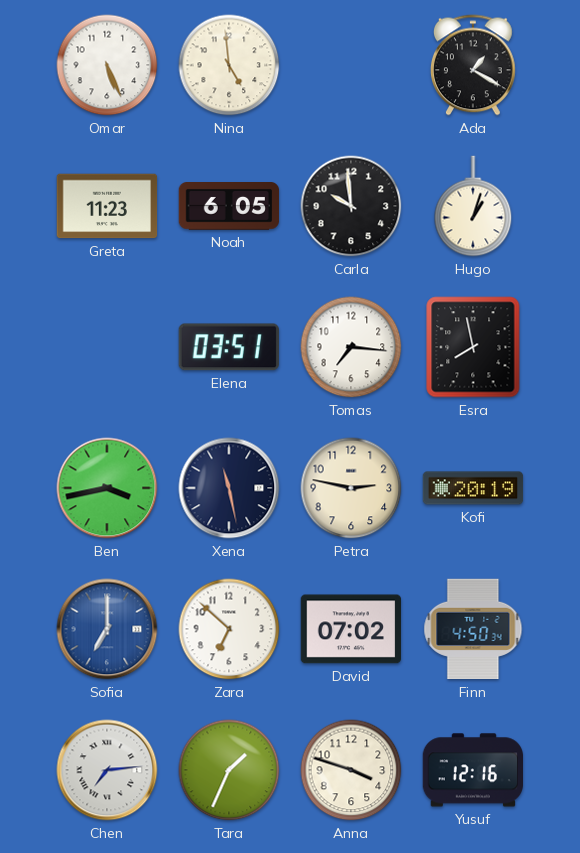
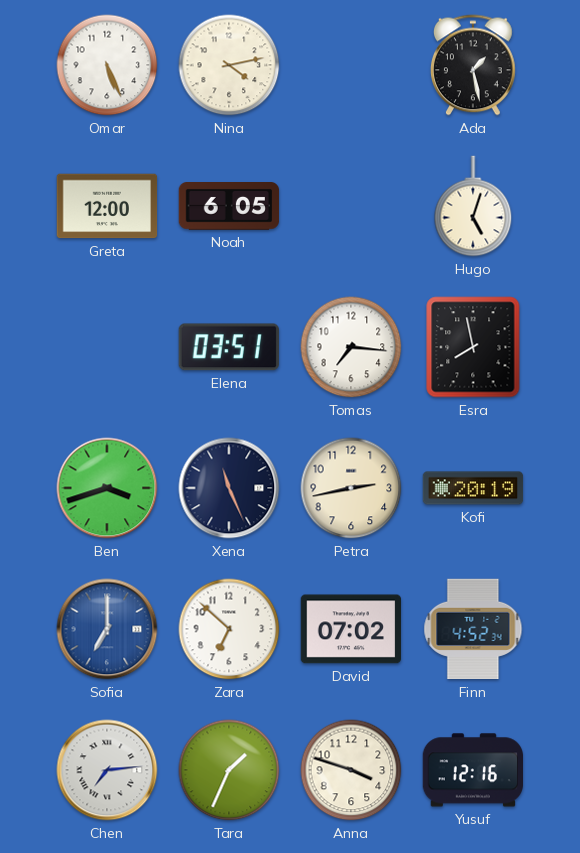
Nina: 4:59 -> 4:13
Ada: 1:20 -> 1:28
Greta: 11:23 -> 12:00
Carla: 9:59 -> none
Hugo: 1:03 -> 5:03
Ben: 3:43 -> 3:42
Xena: 11:28 -> 11:26
Petra: 2:47 -> 2:43
Finn: 4:50 -> 4:52
